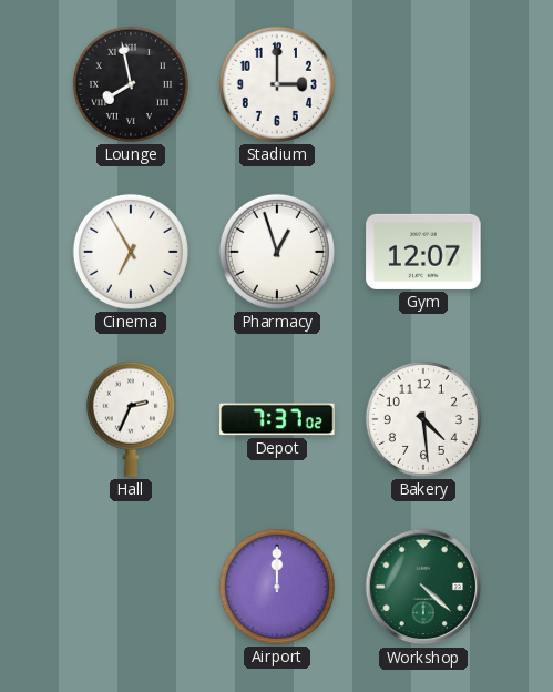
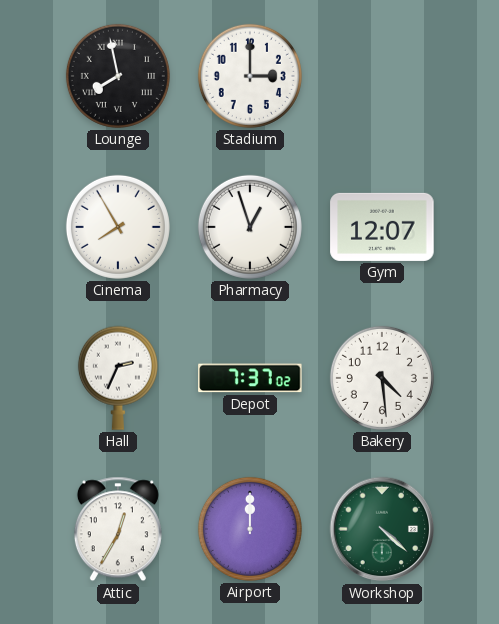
Cinema: 6:55 -> 7:55
Attic: none -> 12:35
